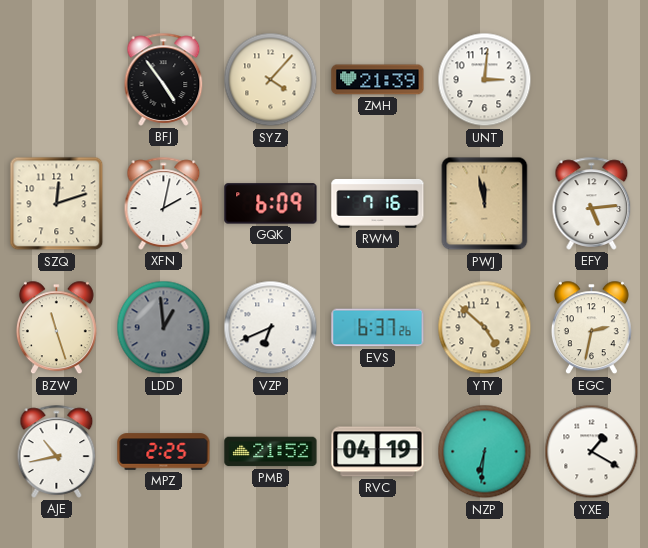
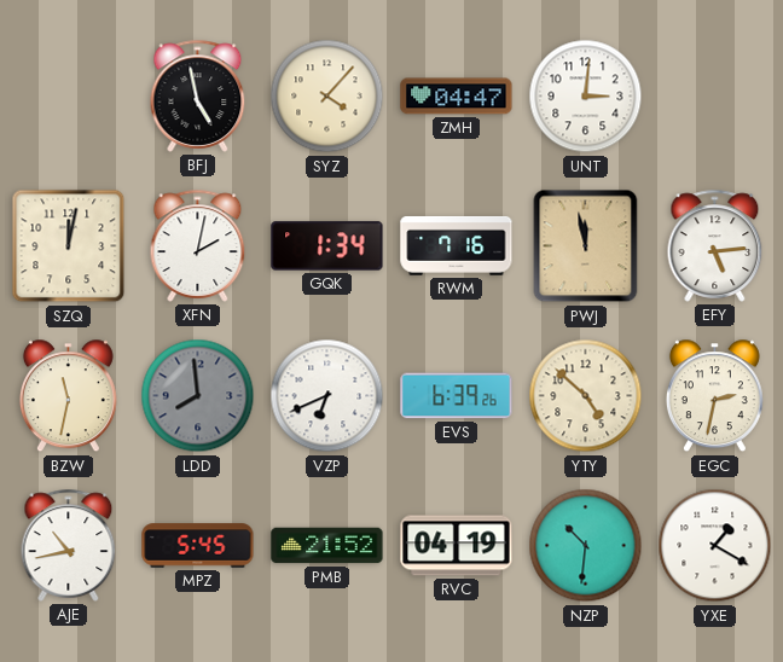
BFJ: 4:54 -> 4:58
ZMH: 21:39 -> 04:47
SZQ: 12:12 -> 12:02
GQK: 6:09 -> 1:34
BZW: 11:27 -> 11:32
LDD: 12:59 -> 7:59
EVS: 6:37 -> 6:39
MPZ: 2:25 -> 5:45
NZP: 6:31 -> 10:31
